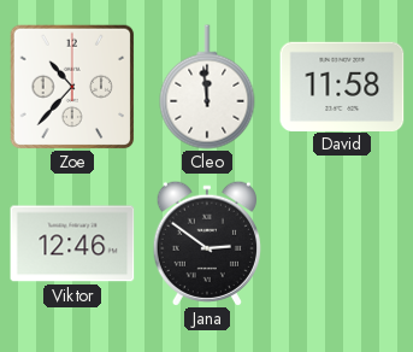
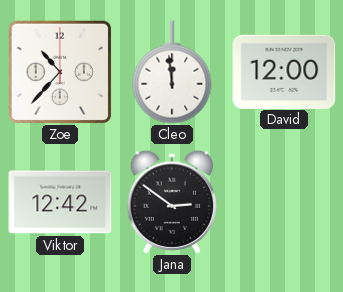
David: 11:58 -> 12:00
Viktor: 12:46 -> 12:42
